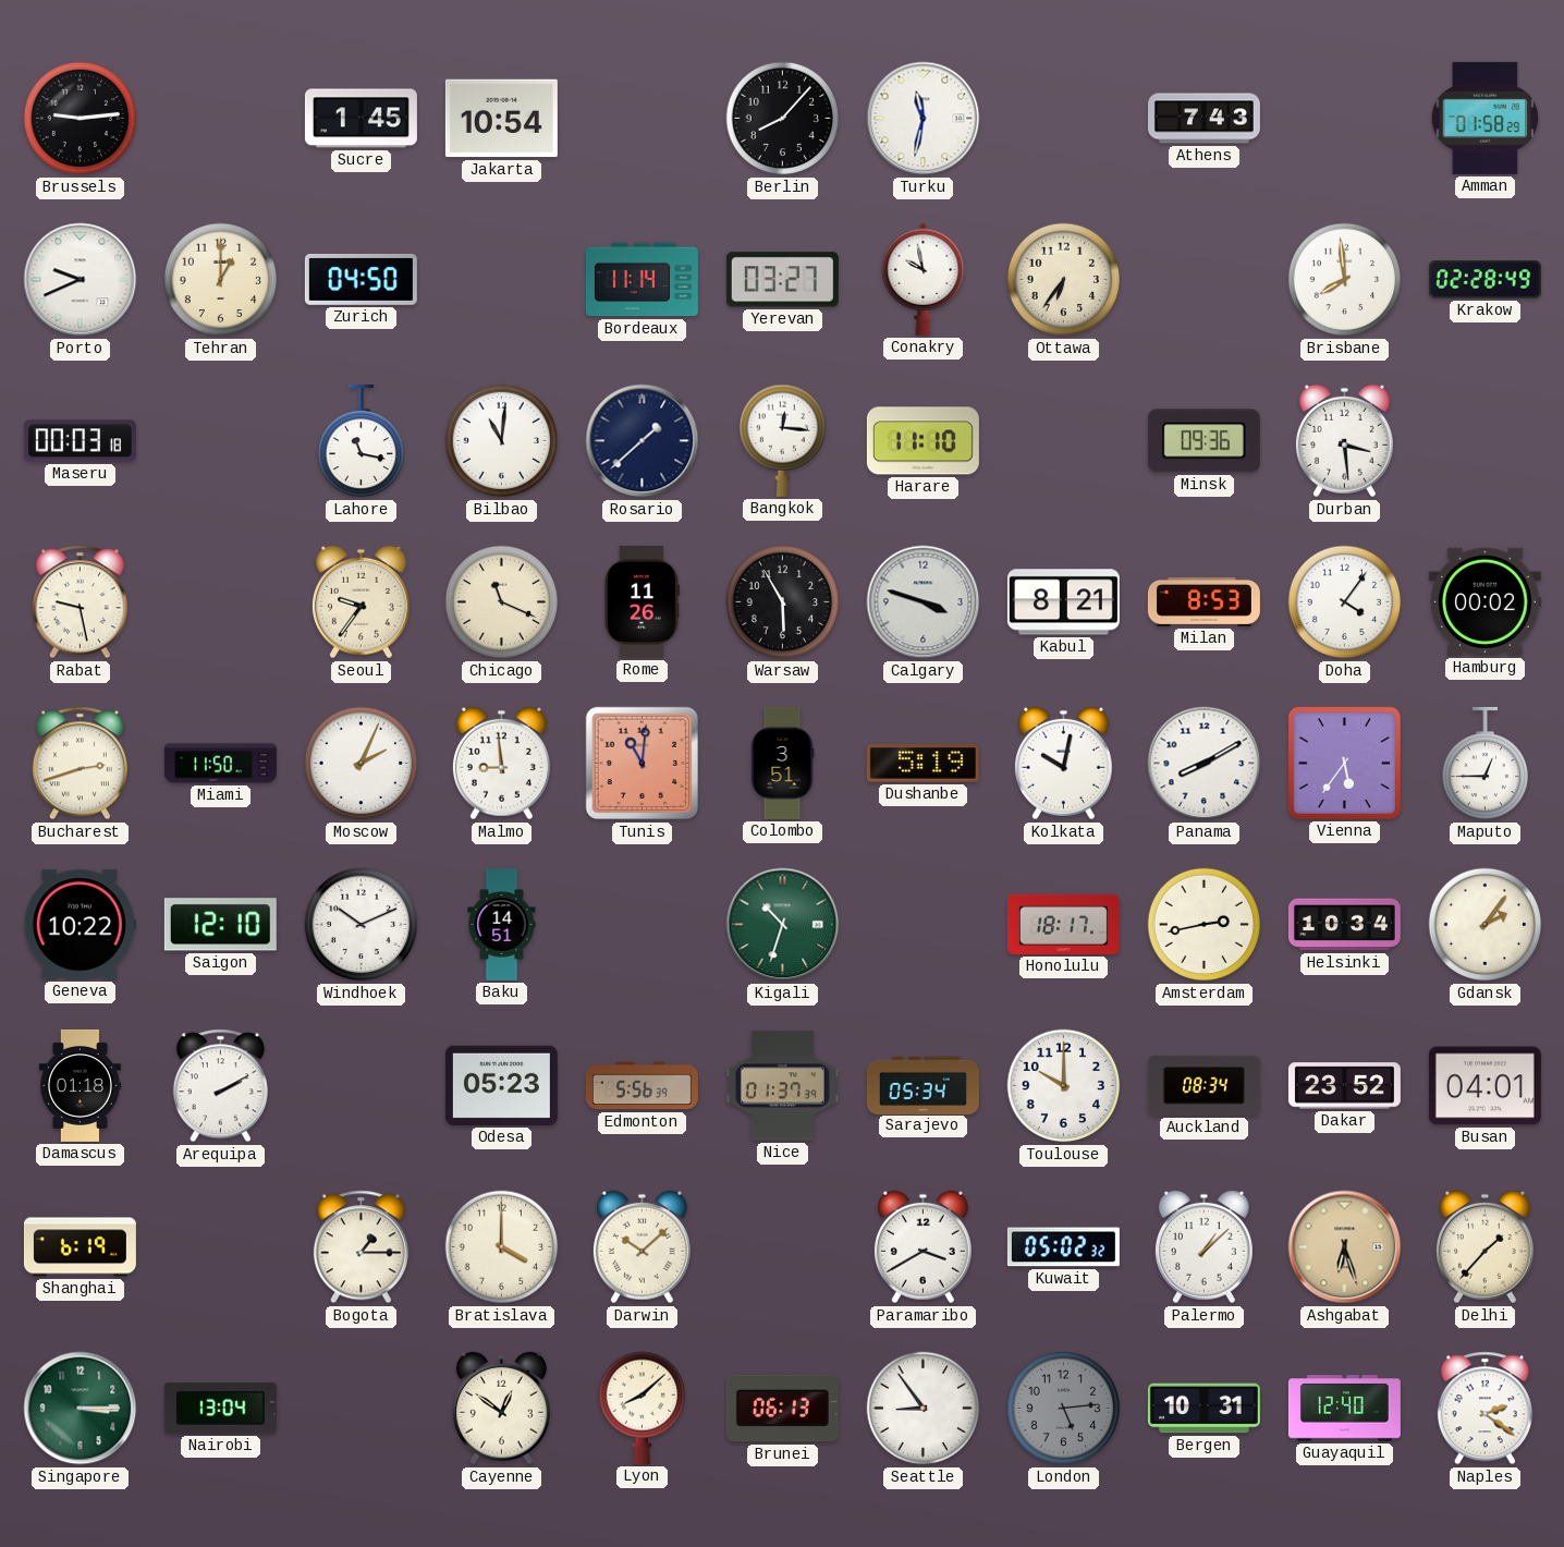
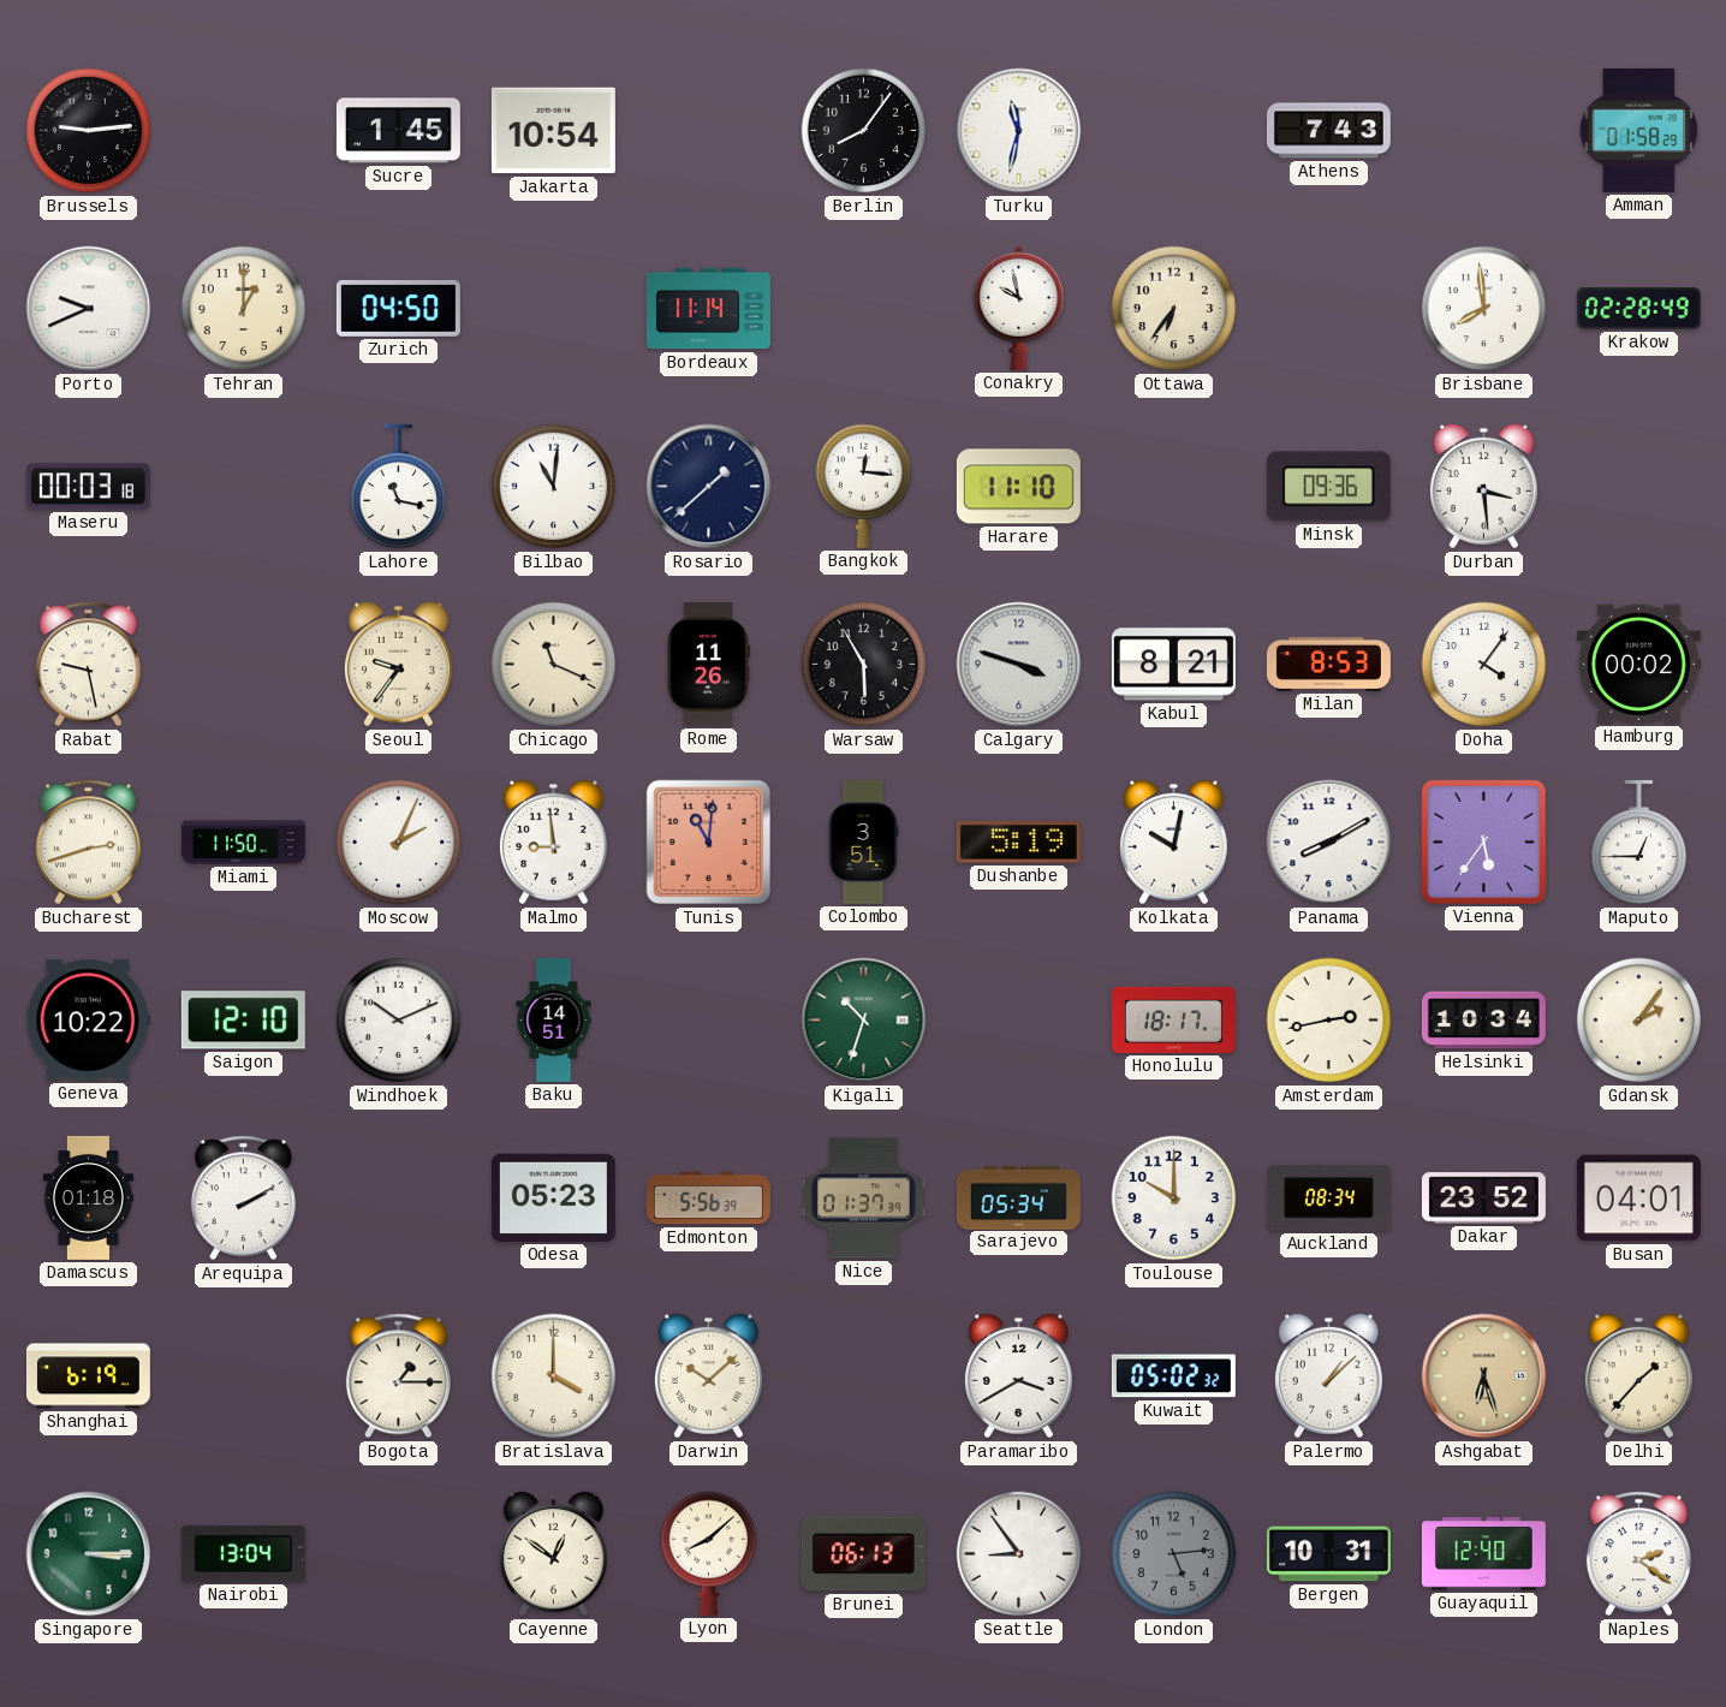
Berlin: 8:07 -> 8:06
Yerevan: 03:27 -> none
